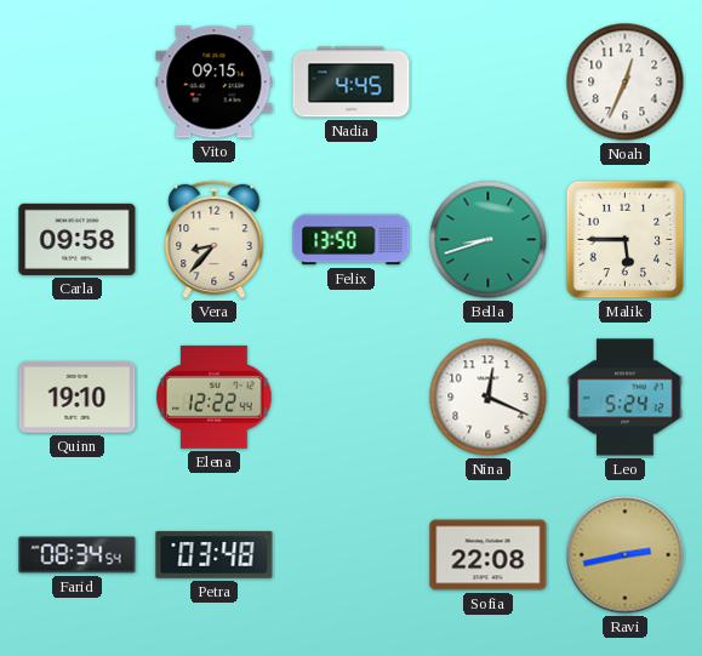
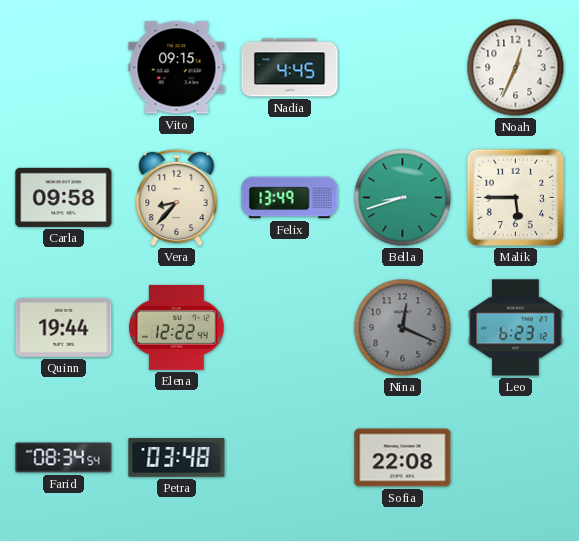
Felix: 13:50 -> 13:49
Quinn: 19:10 -> 19:44
Nina dial: white -> grey
Leo: 5:24 -> 6:23
Ravi: 2:43 -> none
